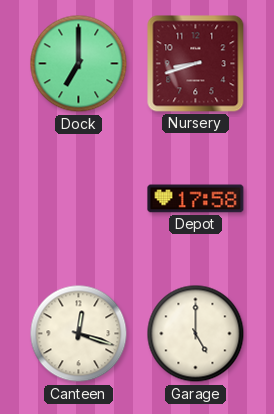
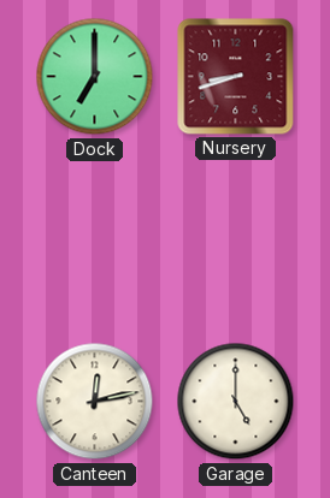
Depot: 17:58 -> none
Canteen: 12:18 -> 12:13
